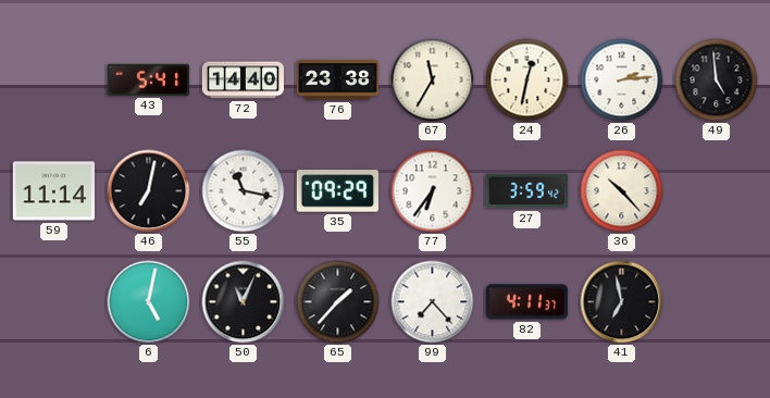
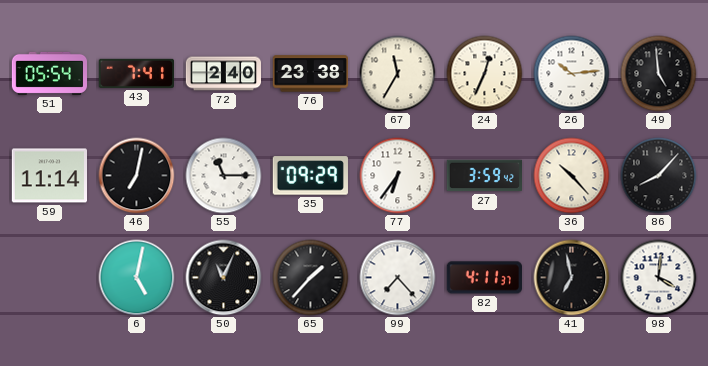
51: none -> 05:54
43: 5:41 -> 7:41
72: 14:40 -> 2:40
24: 12:32 -> 12:34
26: 2:14 -> 10:14
55: 11:17 -> 11:15
86: none -> 8:07
98: none -> 4:01
